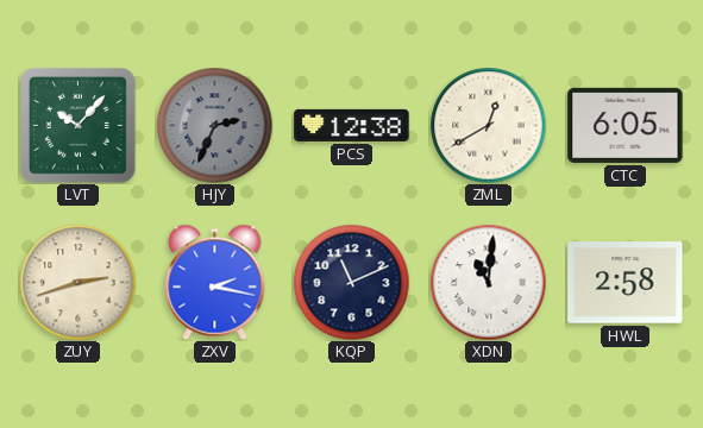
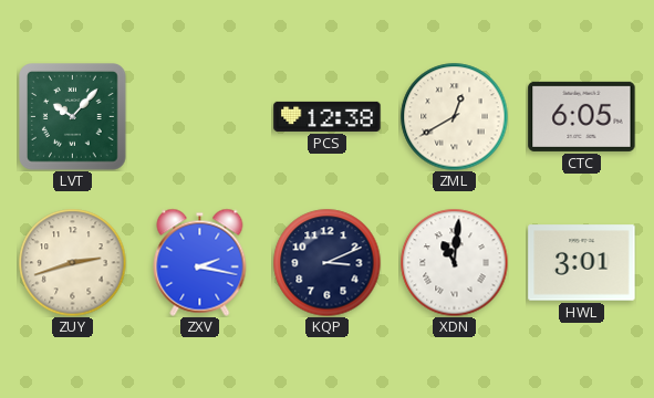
HJY: 2:34 -> none
KQP: 11:11 -> 3:11
HWL: 2:58 -> 3:01
